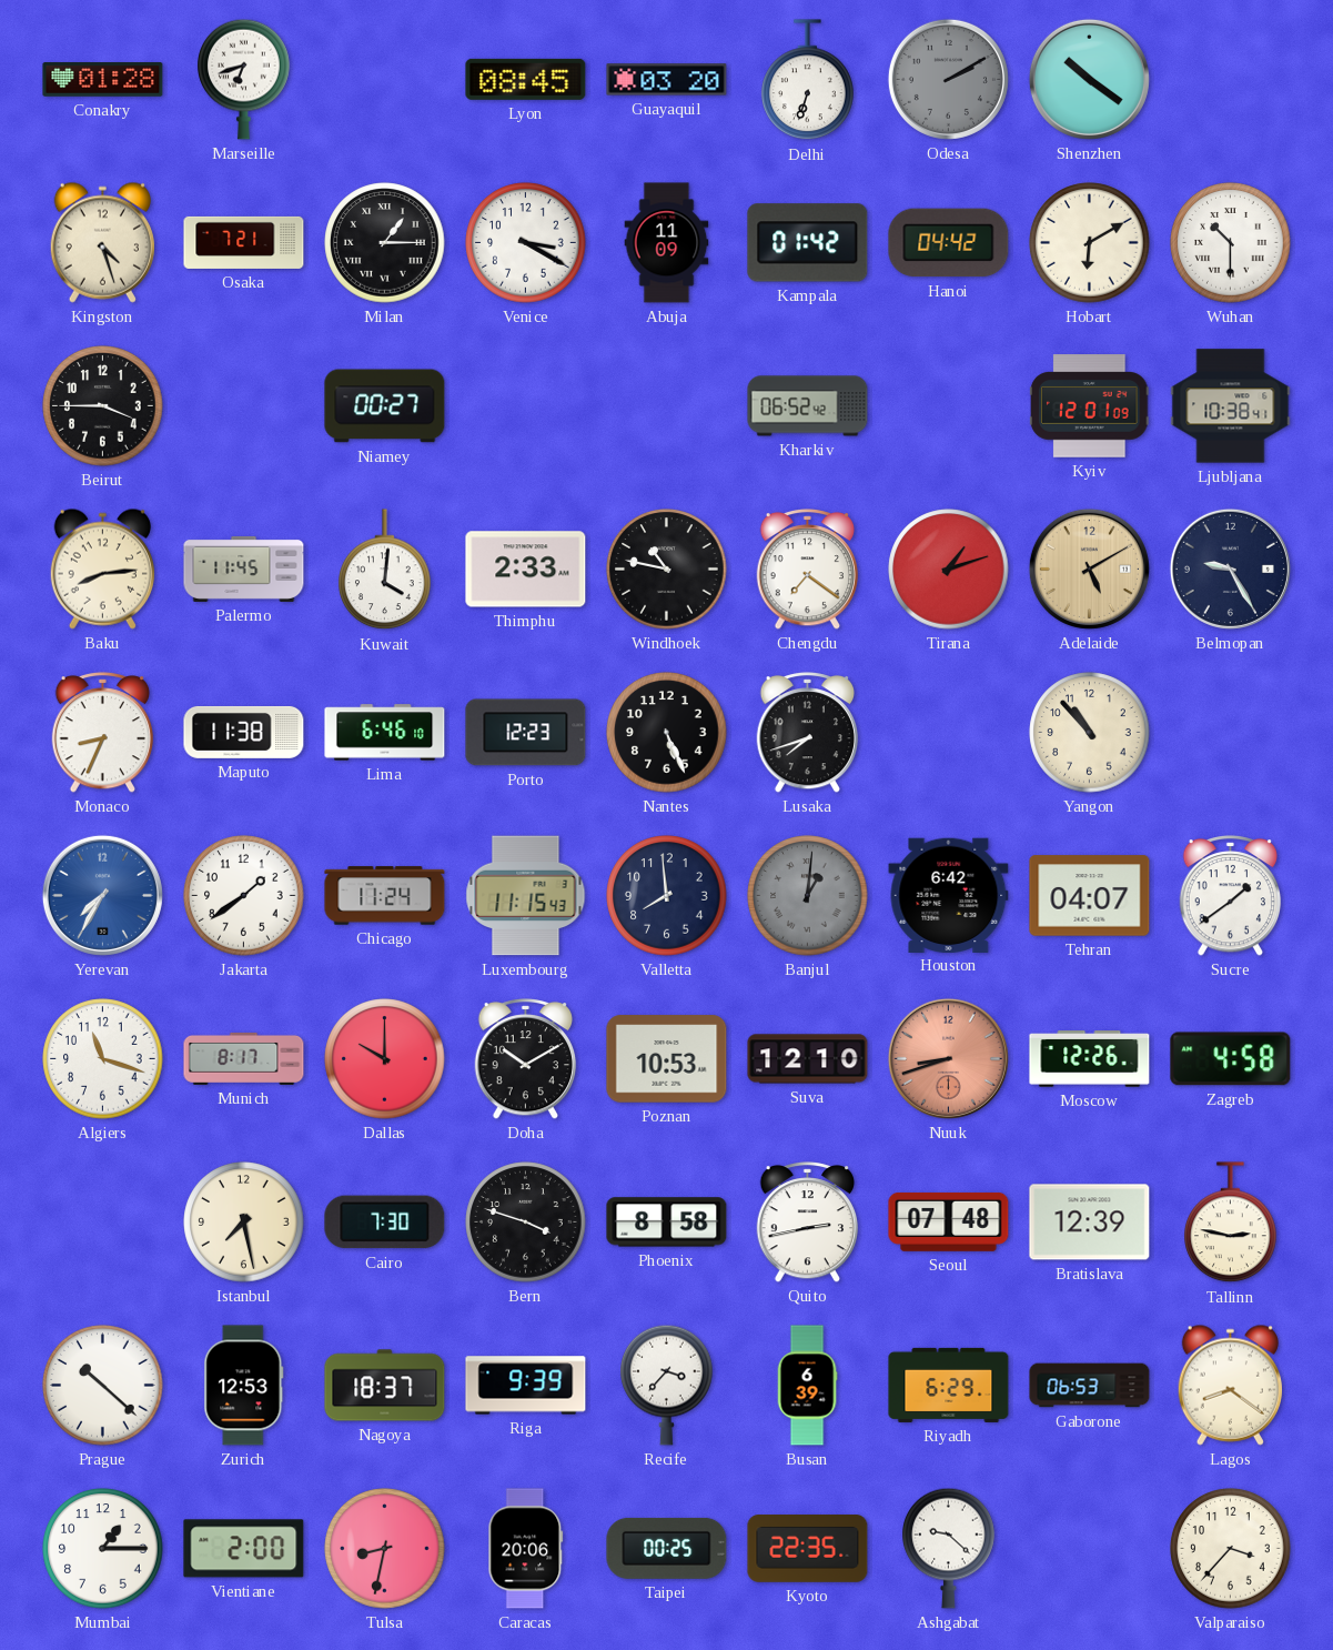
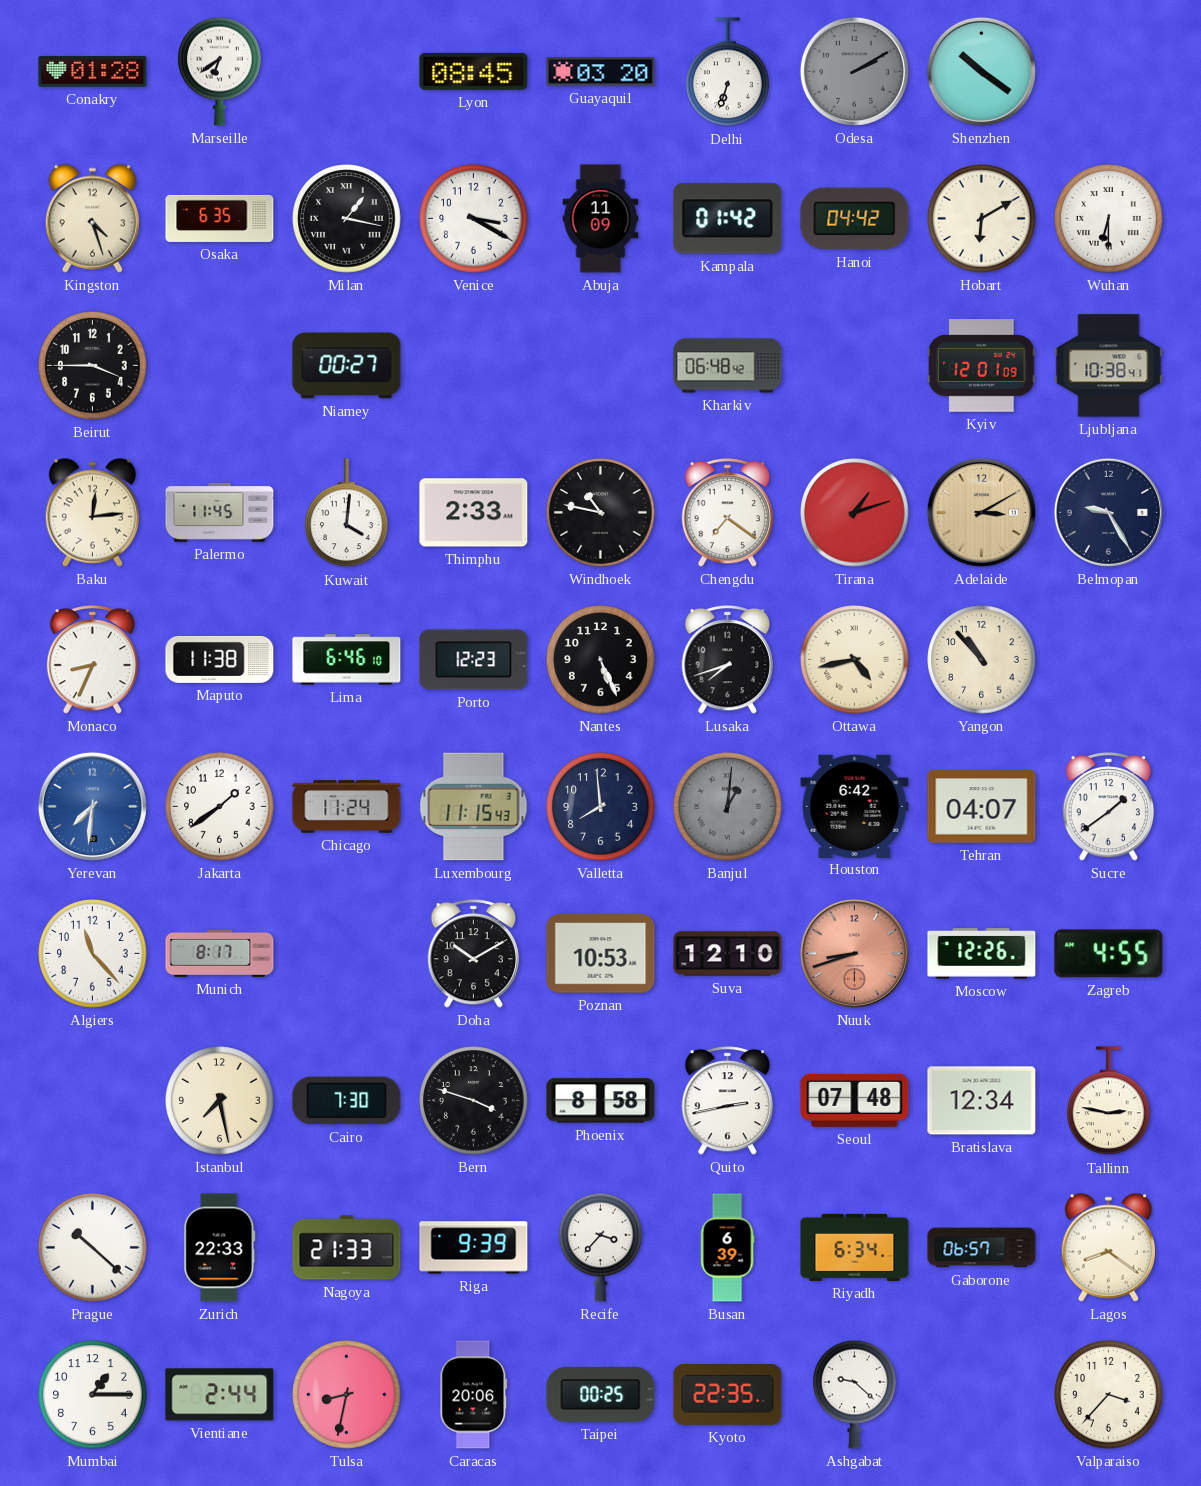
Marseille: 6:42 -> 6:39
Osaka: 7:21 -> 6:35
Milan: 1:15 -> 1:17
Wuhan: 10:30 -> 6:30
Kharkiv: 06:52 -> 06:48
Baku: 8:14 -> 12:14
Adelaide: 5:10 -> 3:10
Ottawa: none -> 4:43
Yerevan: 7:35 -> 7:31
Algiers: 11:18 -> 11:23
Dallas: 10:00 -> none
Zagreb: 4:58 -> 4:55
Bratislava: 12:39 -> 12:34
Zurich: 12:53 -> 22:33
Nagoya: 18:37 -> 21:33
Riyadh: 6:29 -> 6:34
Gaborone: 06:53 -> 06:57
Vientiane: 2:00 -> 2:44
